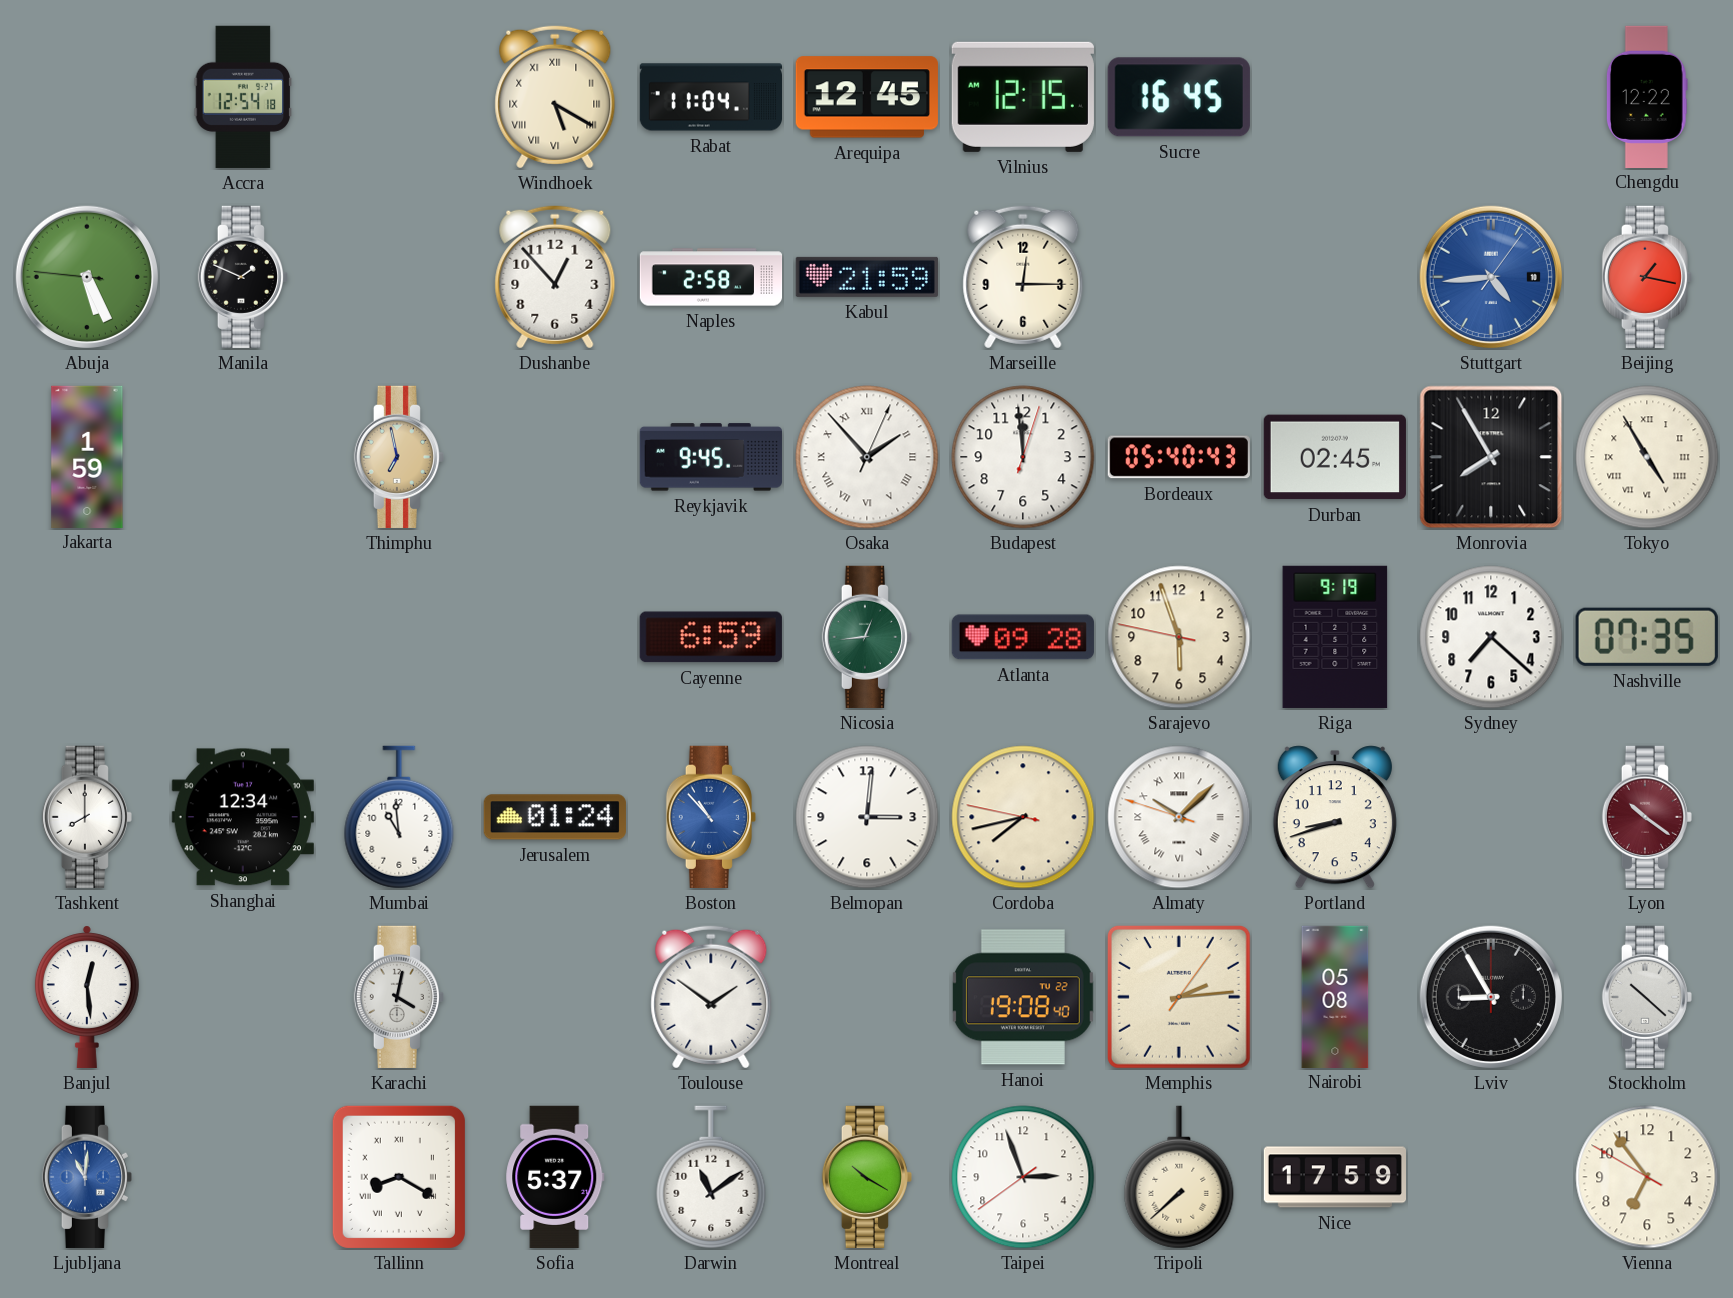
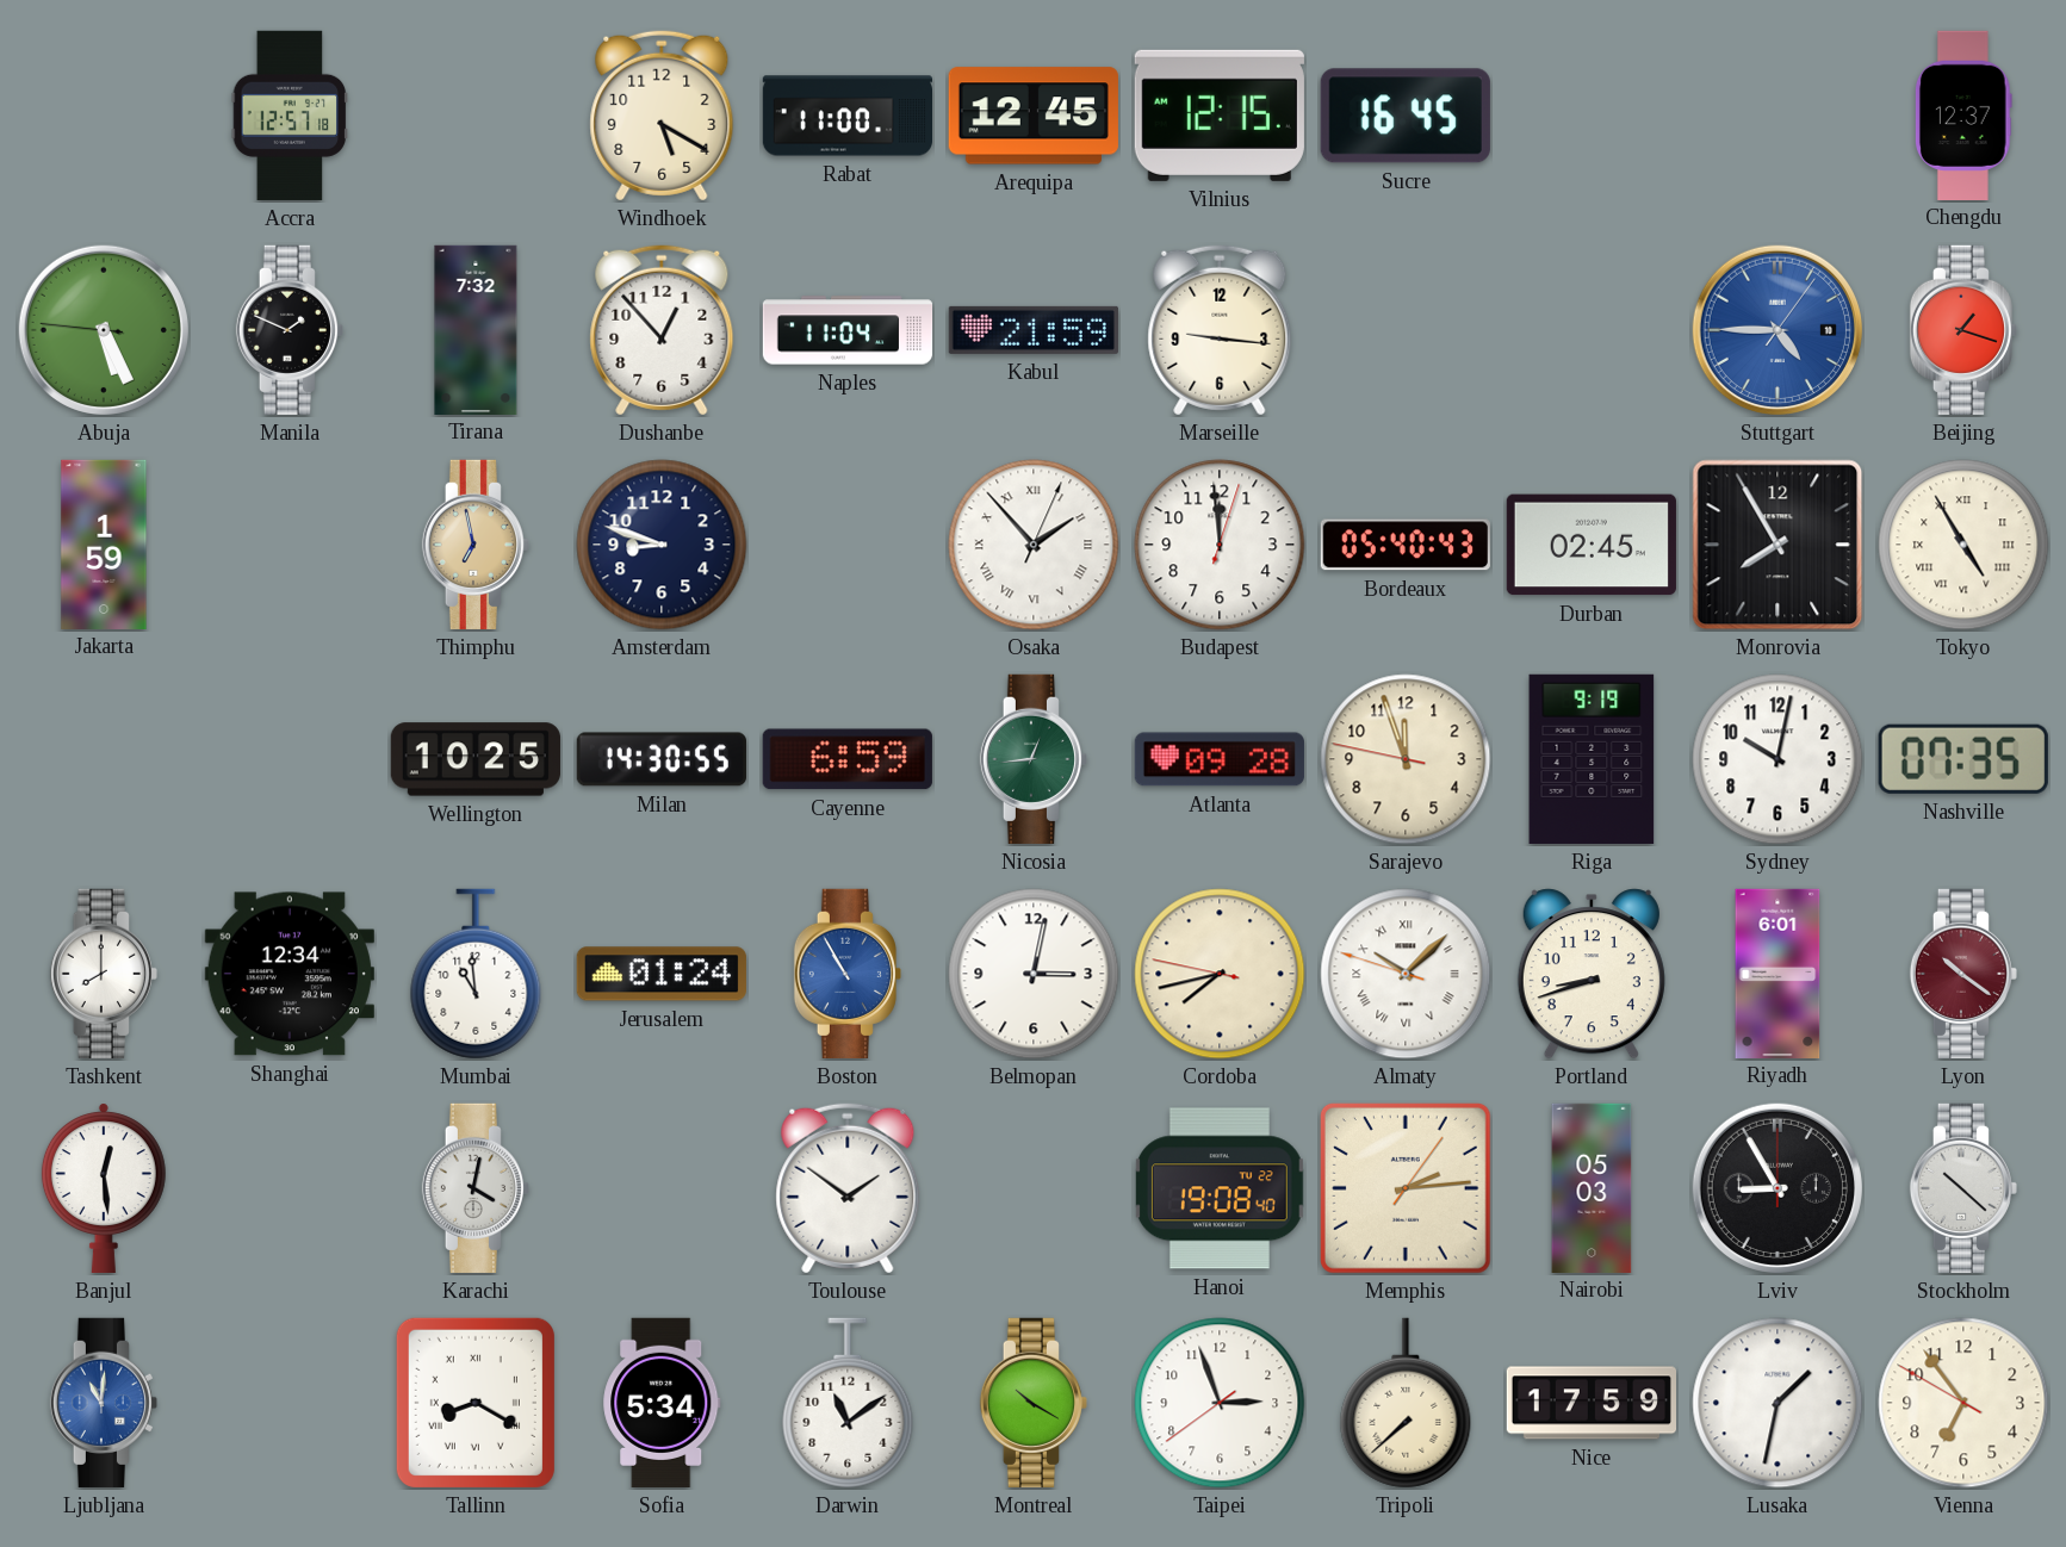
Accra: 12:54 -> 12:57
Windhoek numerals: Roman -> Arabic
Rabat: 11:04 -> 11:00
Chengdu: 12:22 -> 12:37
Tirana: none -> 7:32
Naples: 2:58 -> 11:04
Marseille: 12:15 -> 9:16
Stuttgart: 4:44 -> 4:45
Beijing: 1:17 -> 1:18
Amsterdam: none -> 8:48
Reykjavik: 9:45 -> none
Wellington: none -> 10:25
Milan: none -> 14:30
Sarajevo: 5:56 -> 11:56
Sydney: 7:22 -> 10:02
Boston: 10:53 -> 10:55
Belmopan: 3:01 -> 3:02
Riyadh: none -> 6:01
Nairobi: 05:08 -> 05:03
Sofia: 5:37 -> 5:34
Lusaka: none -> 1:32
